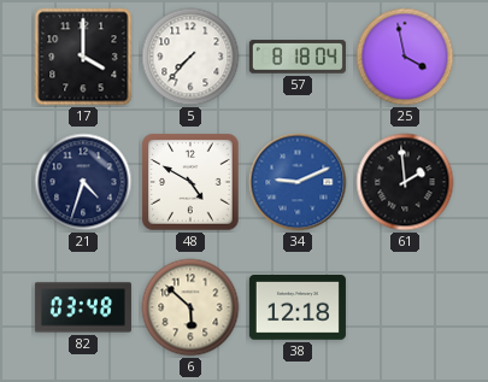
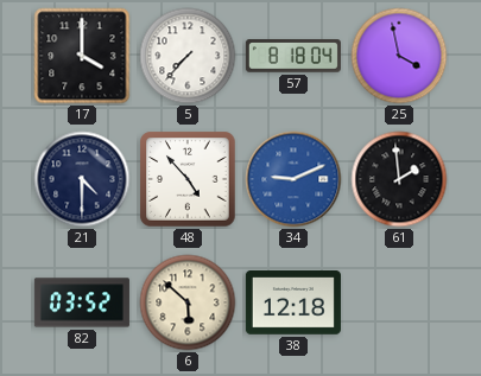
21: 4:33 -> 4:30
48: 4:50 -> 4:53
82: 03:48 -> 03:52
